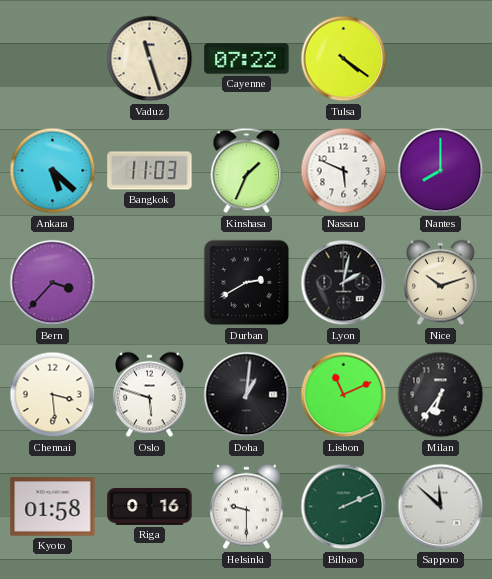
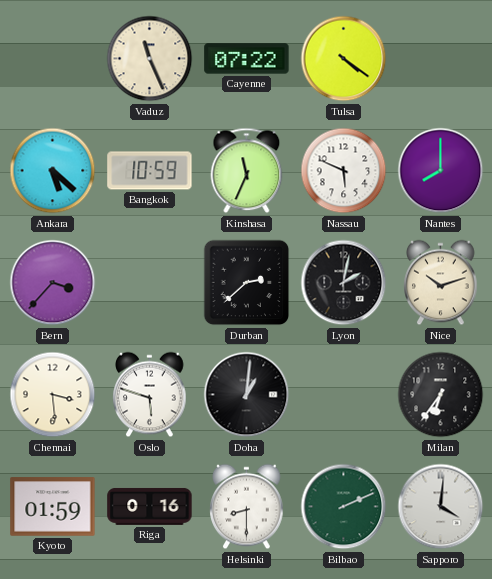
Vaduz: 11:27 -> 11:26
Bangkok: 11:03 -> 10:59
Kinshasa: 1:34 -> 11:34
Durban: 2:40 -> 2:38
Lisbon: 11:11 -> none
Kyoto: 01:58 -> 01:59
Helsinki: 9:30 -> 8:30
Sapporo: 11:52 -> 4:01
